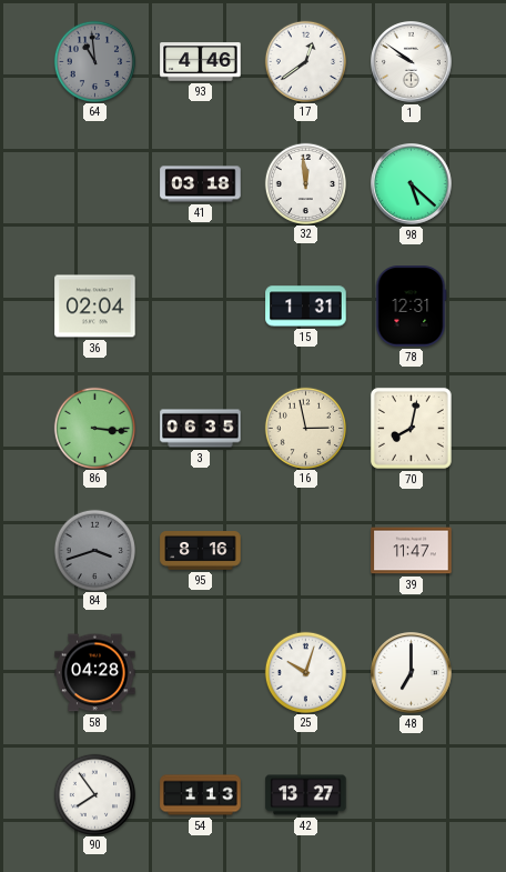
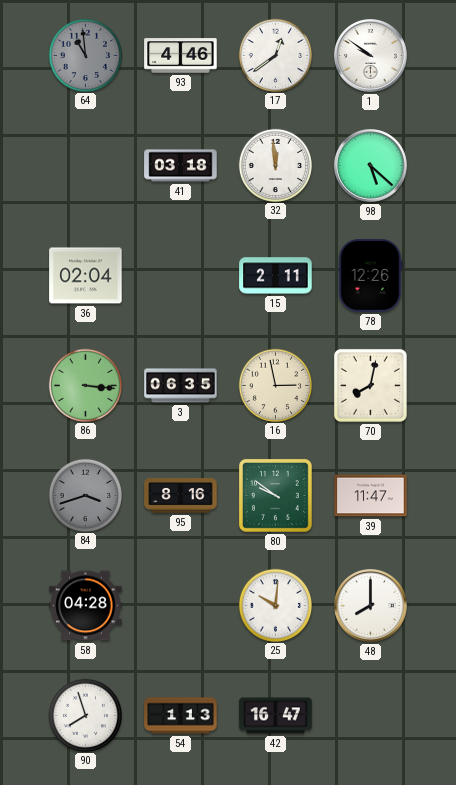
15: 1:31 -> 2:11
78: 12:31 -> 12:26
80: none -> 9:51
25: 10:03 -> 10:01
48: 7:00 -> 8:00
90: 7:54 -> 7:57
42: 13:27 -> 16:47
